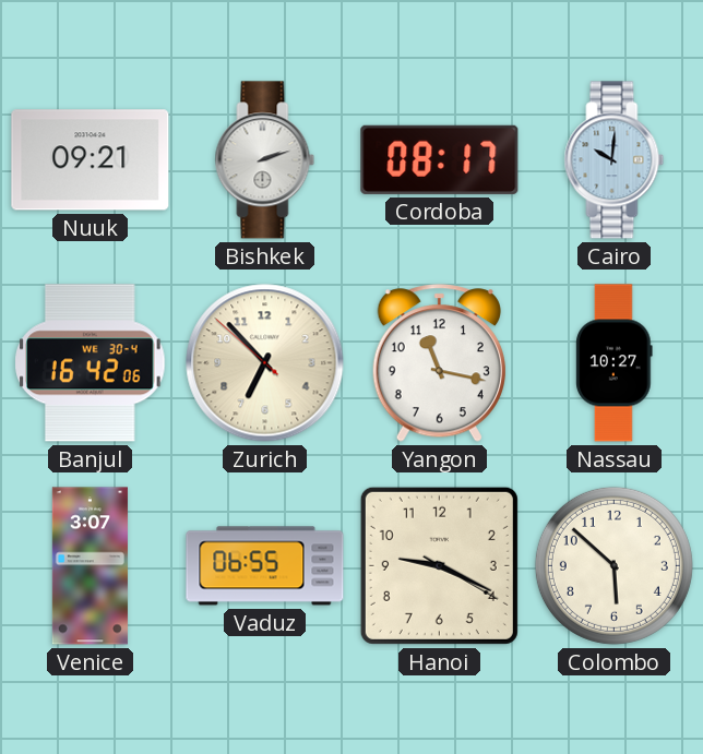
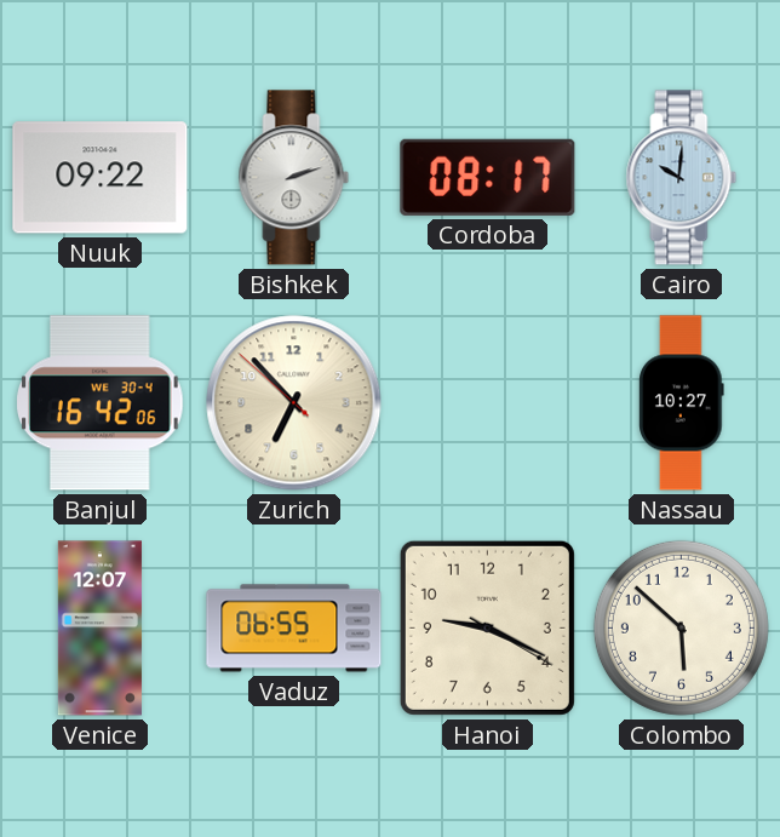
Nuuk: 09:21 -> 09:22
Yangon: 11:17 -> none
Venice: 3:07 -> 12:07
